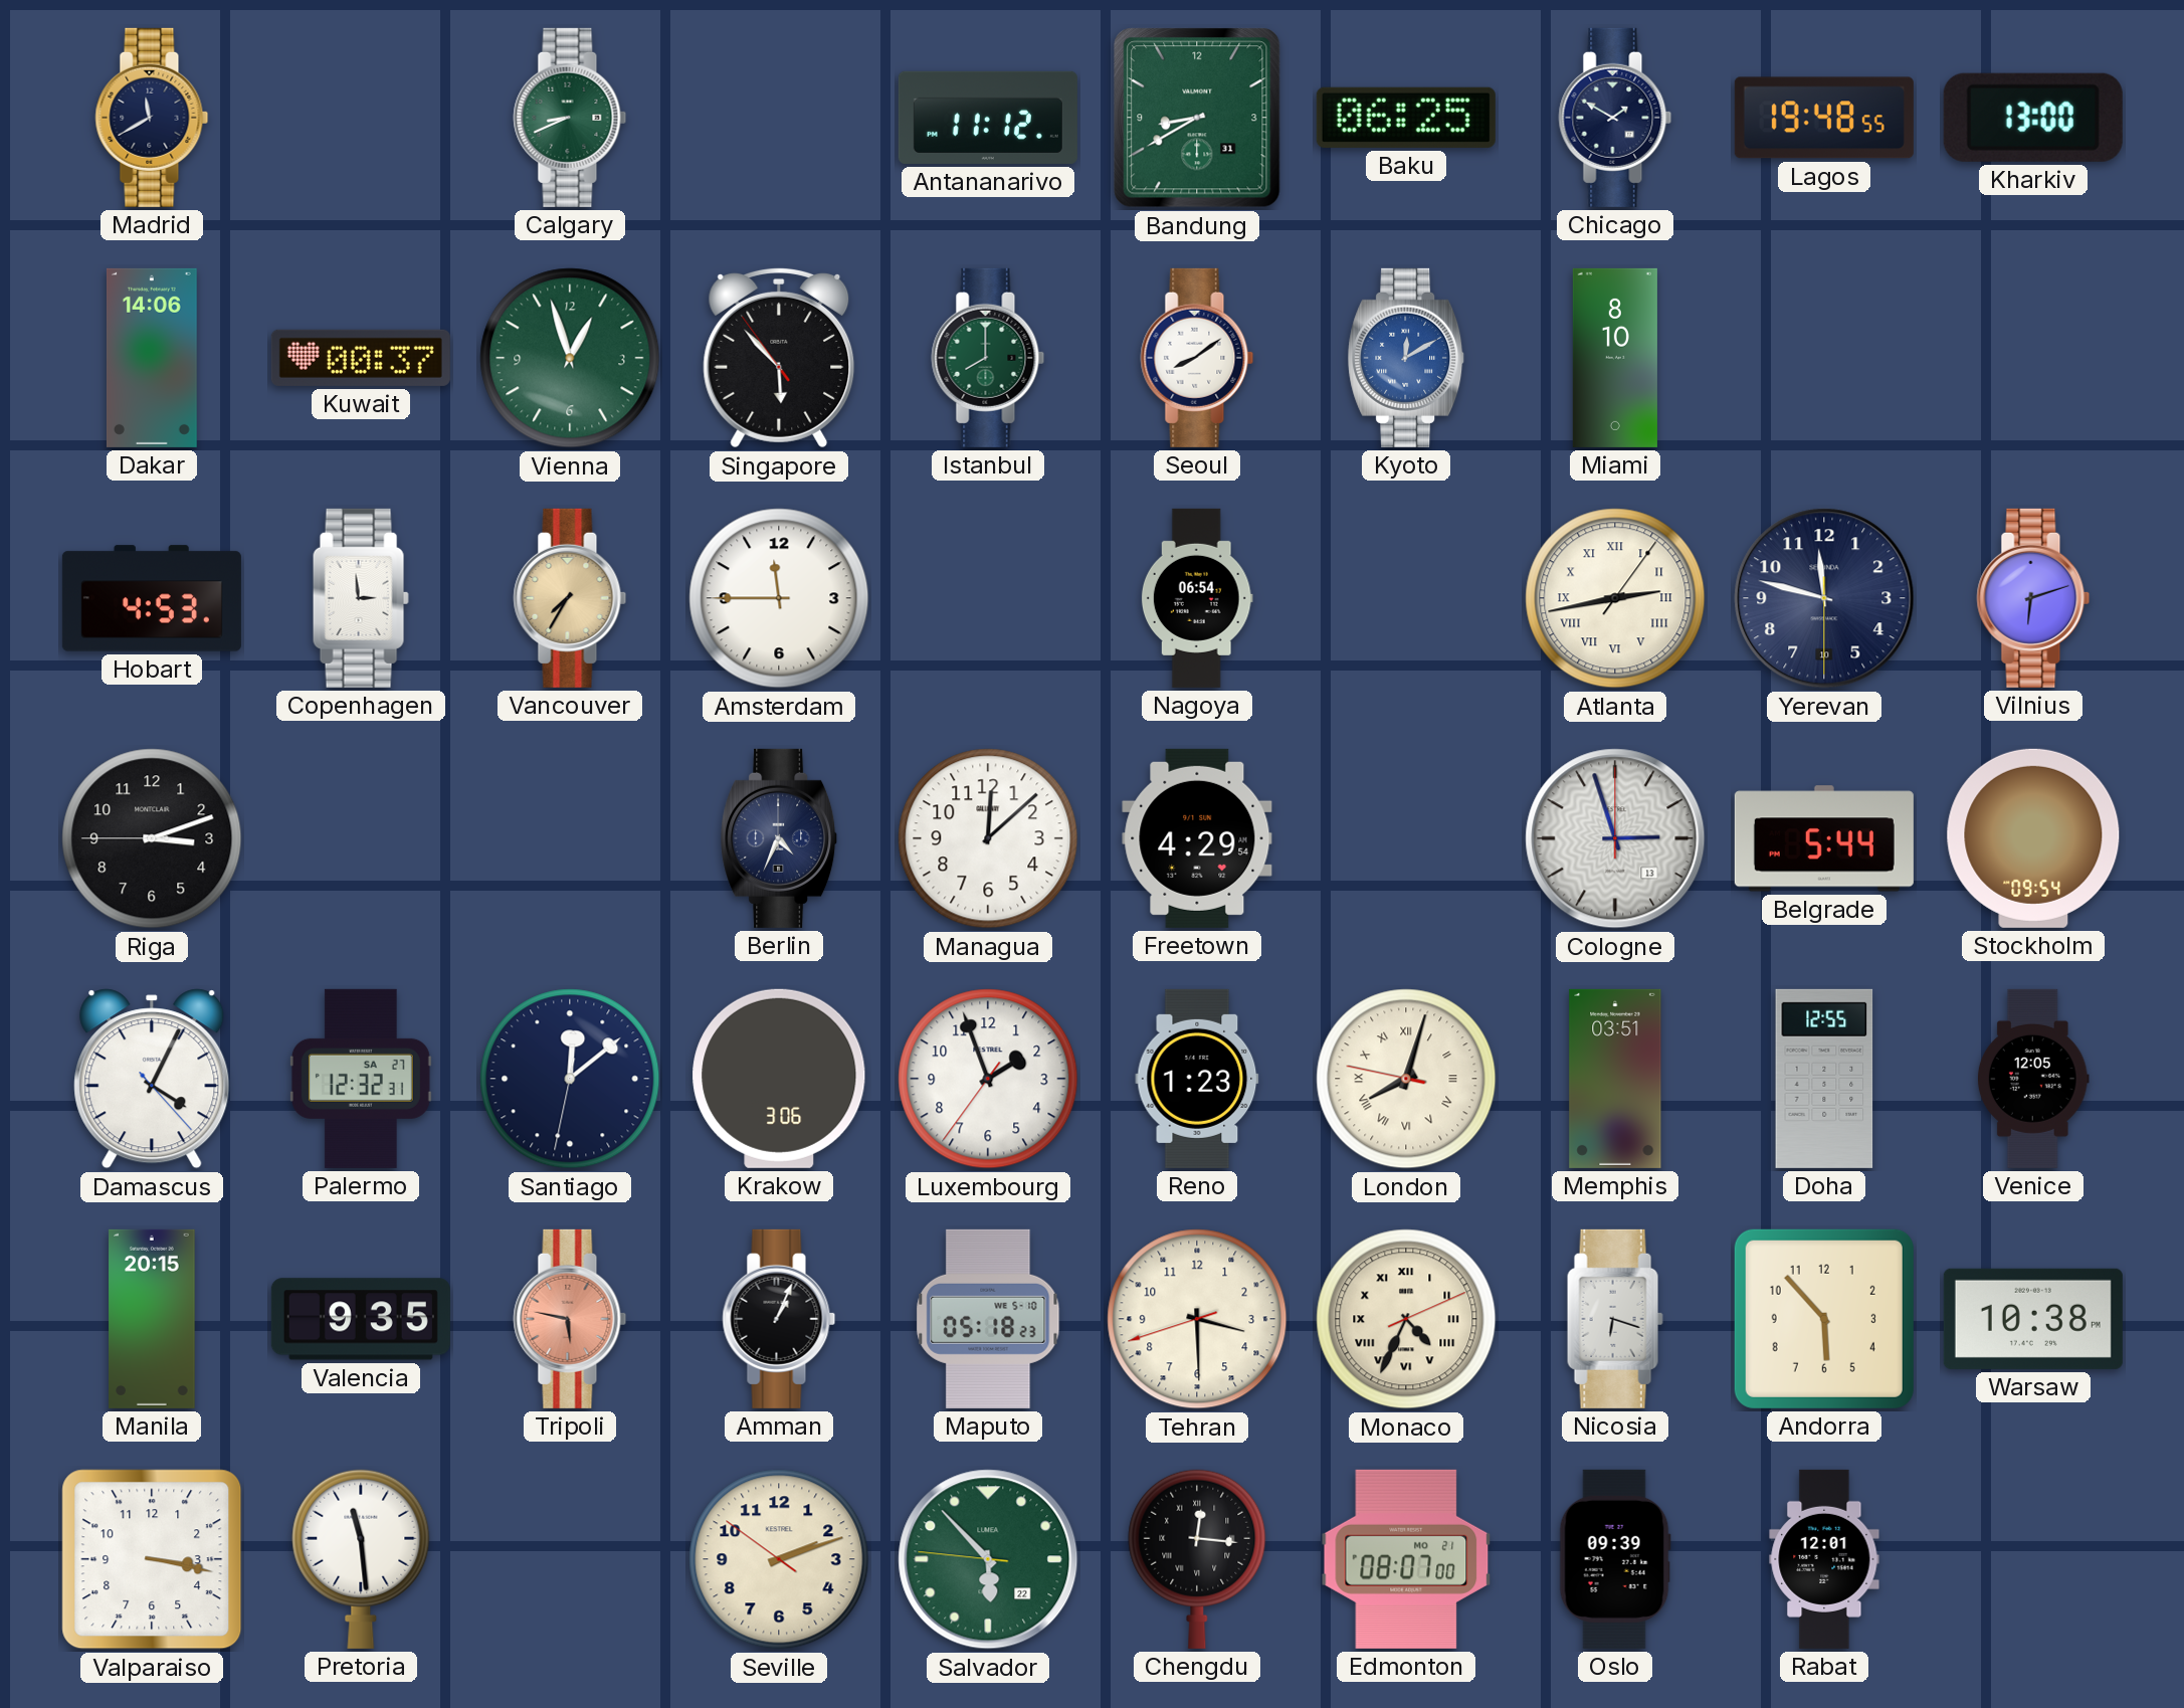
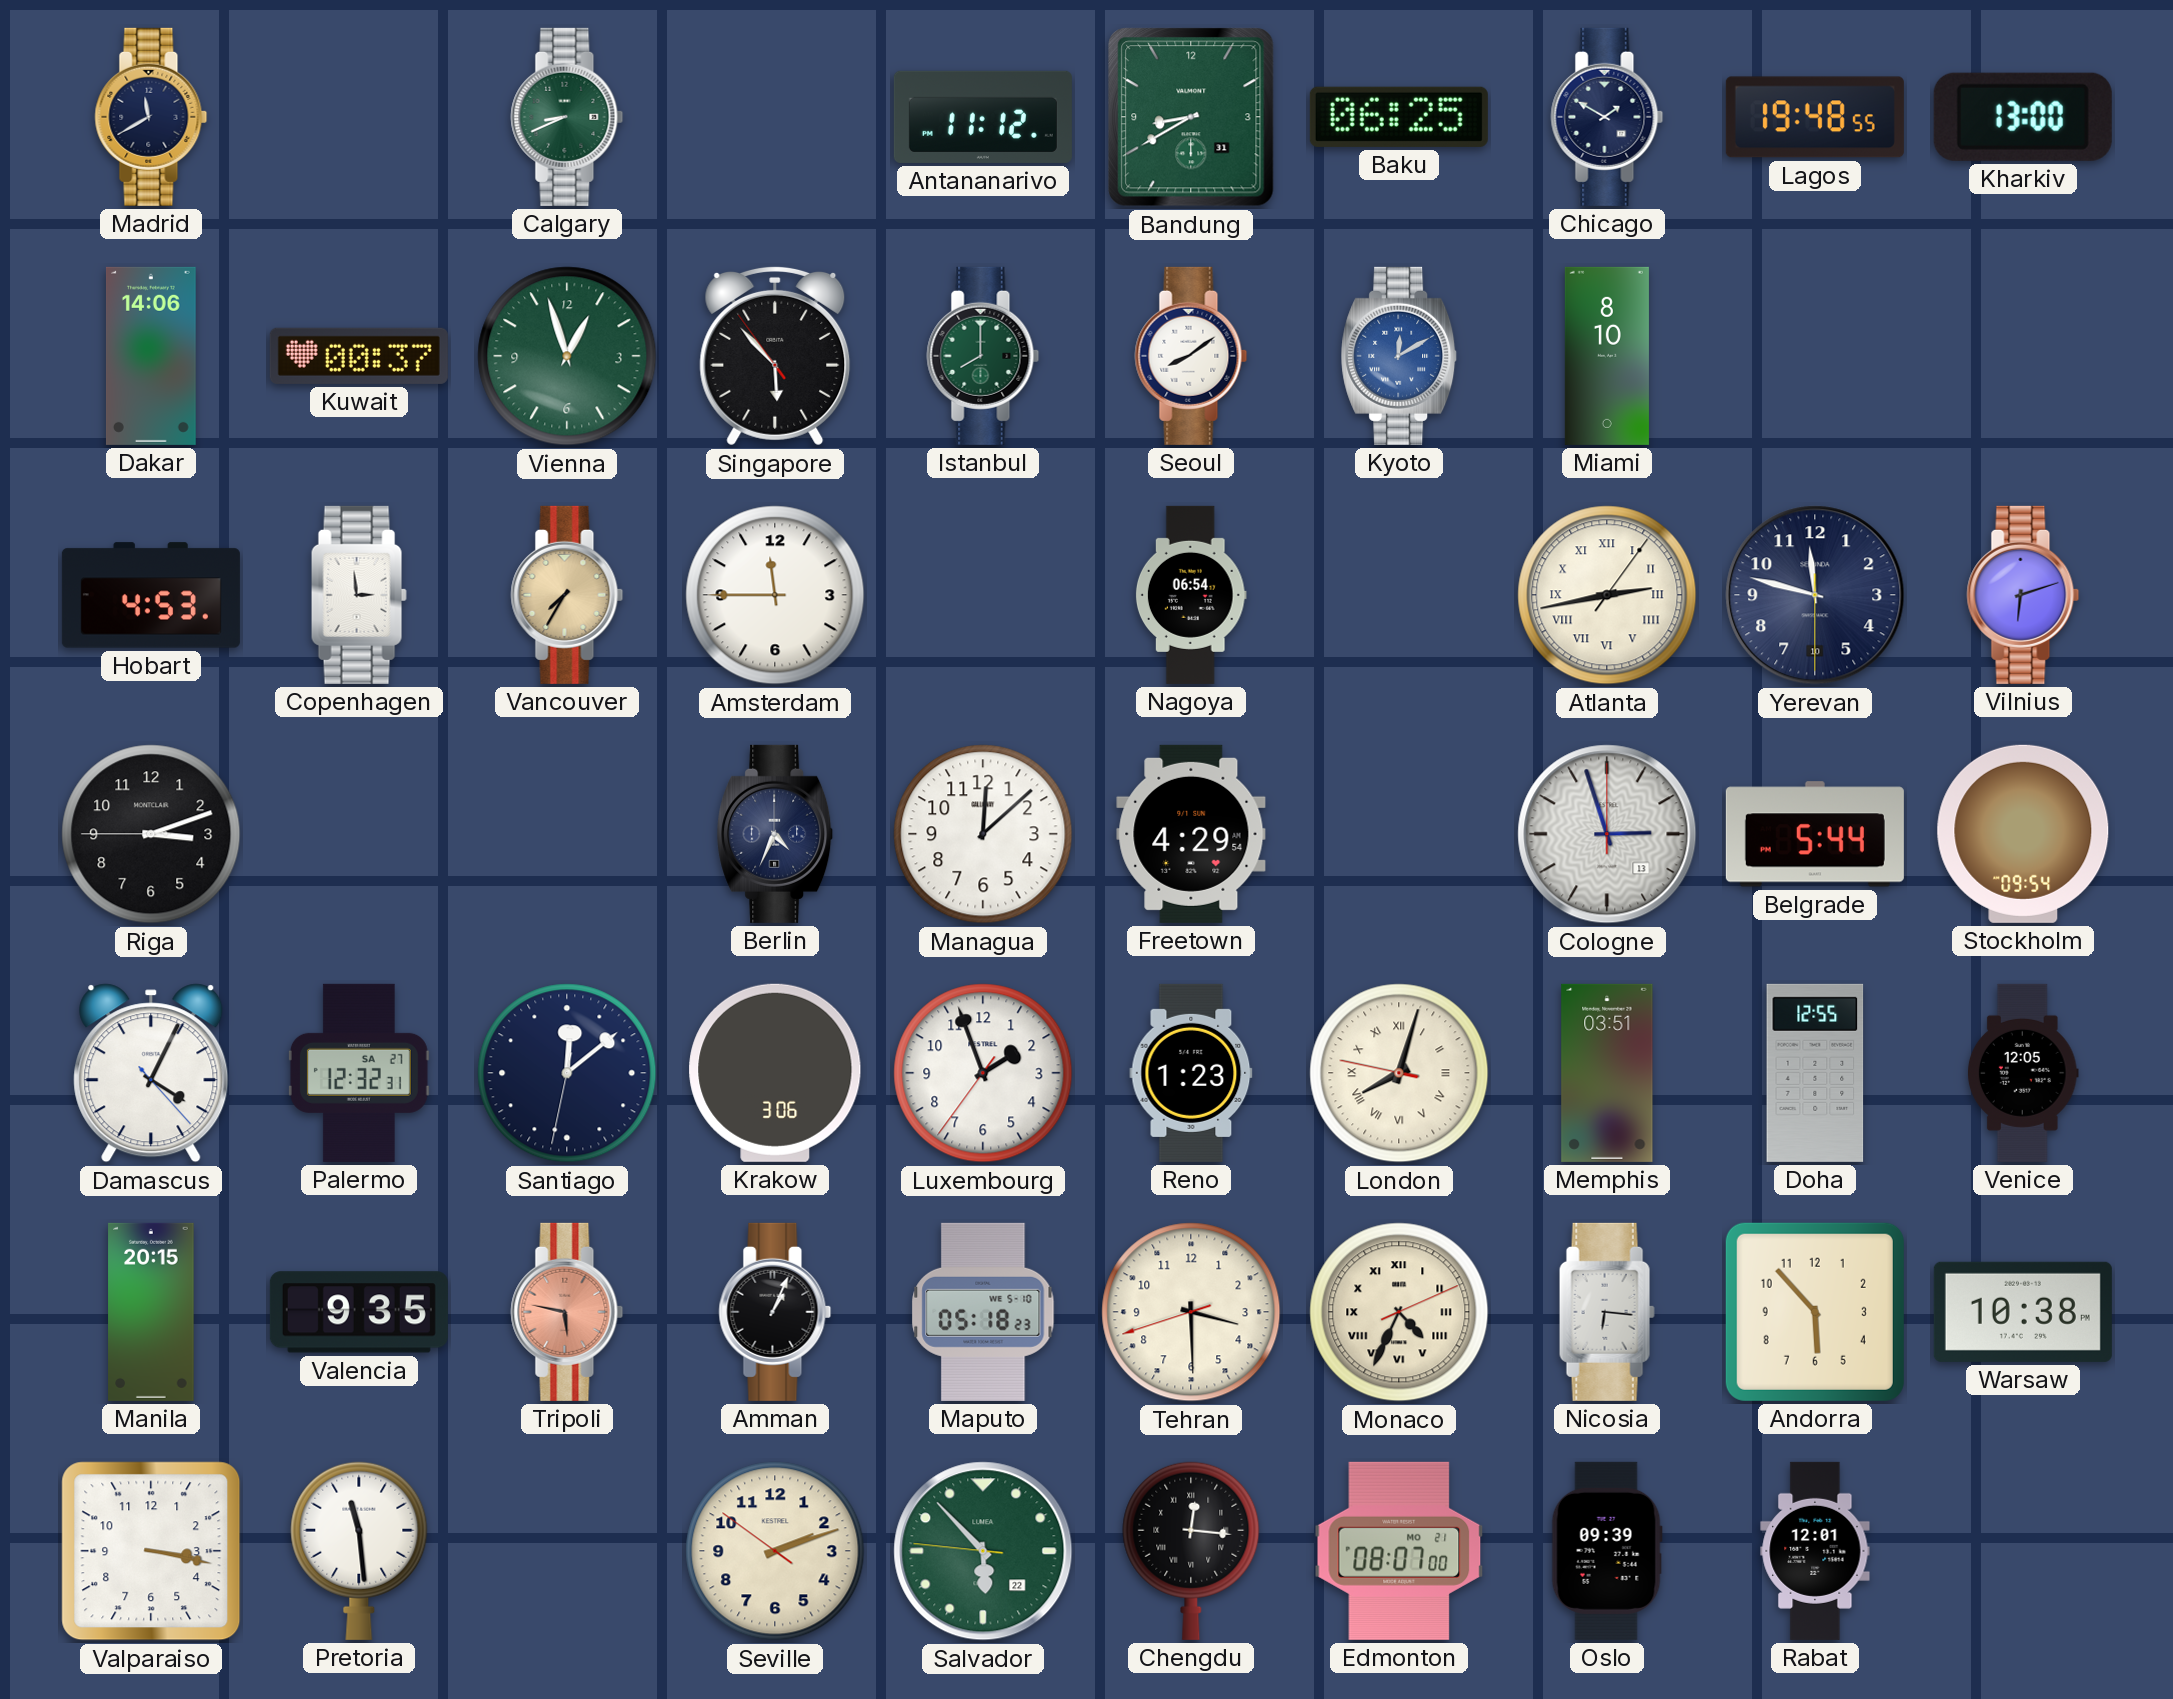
Nicosia: 6:18 -> 6:16
